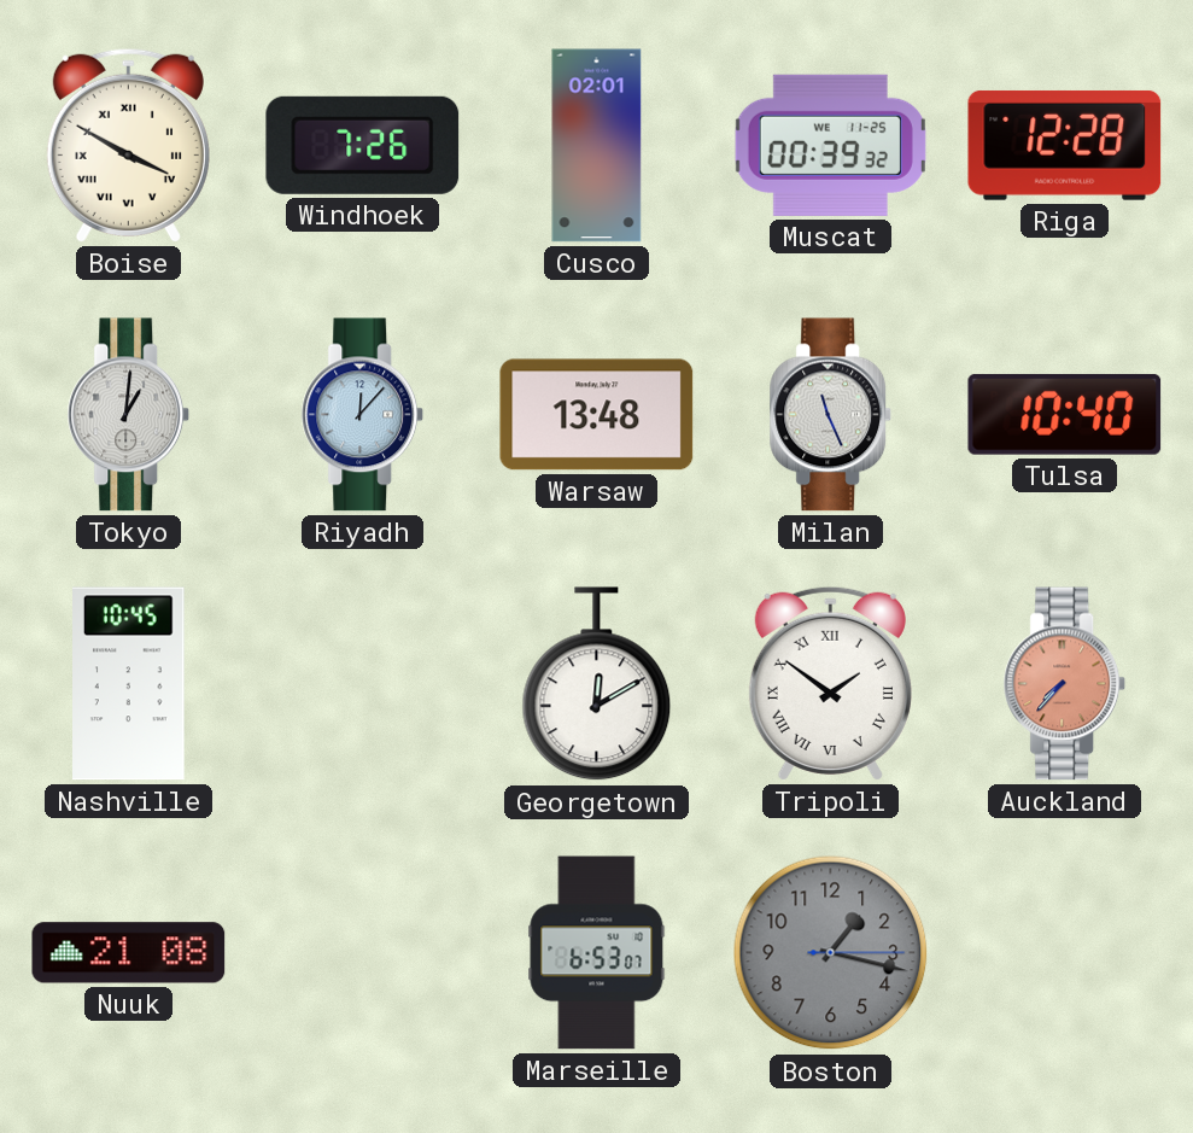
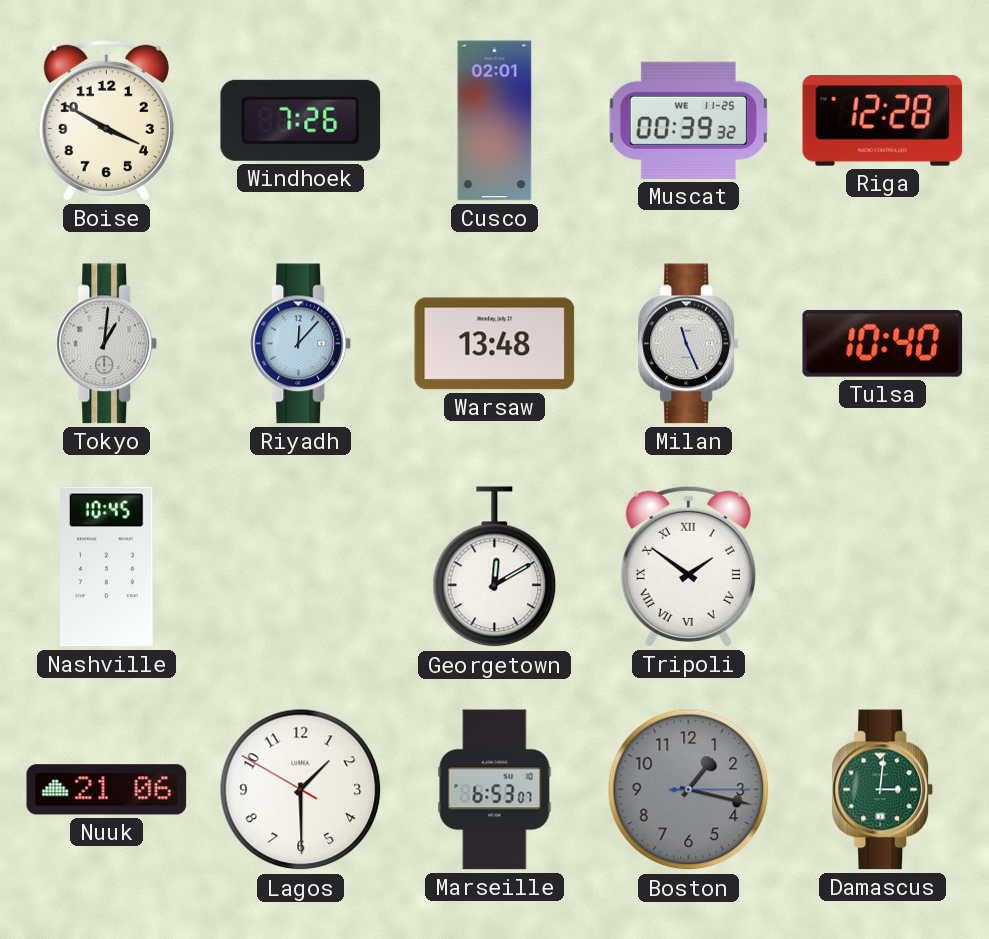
Boise numerals: Roman -> Arabic
Auckland: 7:37 -> none
Nuuk: 21:08 -> 21:06
Lagos: none -> 1:29
Damascus: none -> 3:01
